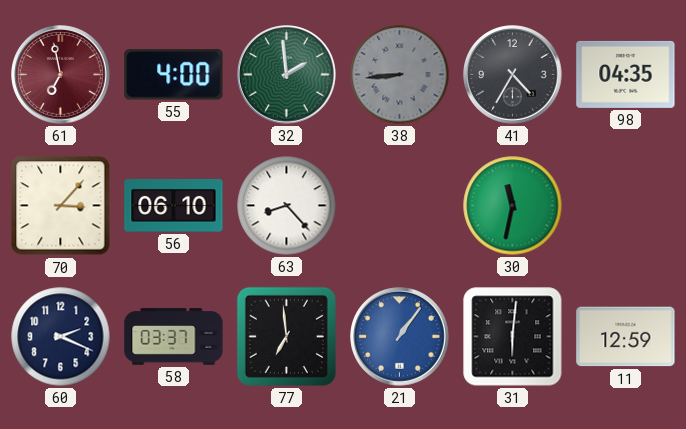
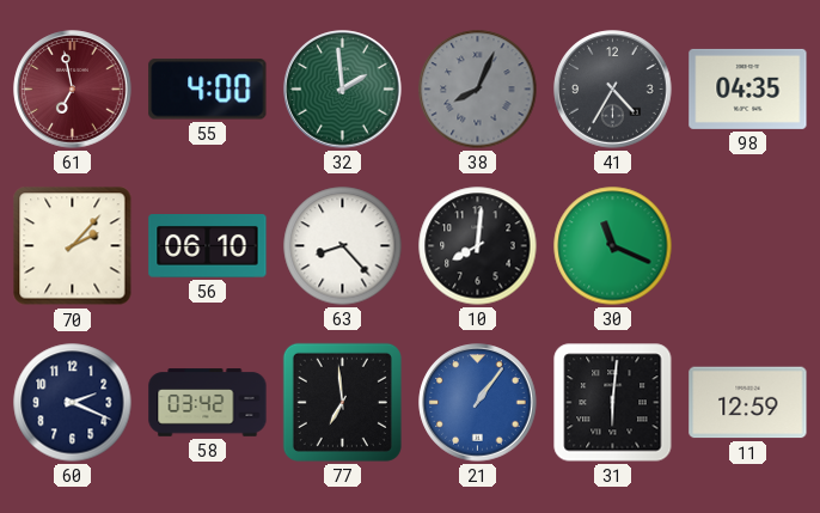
38: 8:44 -> 8:04
70: 3:07 -> 2:07
10: none -> 8:01
30: 11:32 -> 11:19
58: 03:37 -> 03:42
